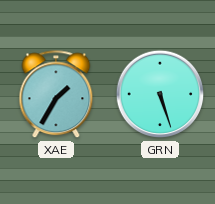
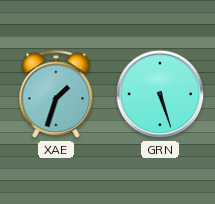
XAE: 1:35 -> 1:33
